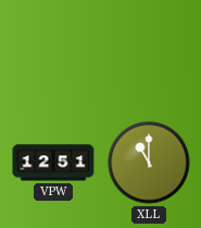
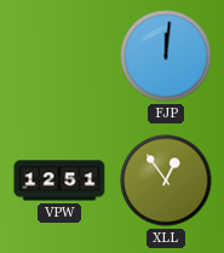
FJP: none -> 12:01
XLL: 11:00 -> 12:54
